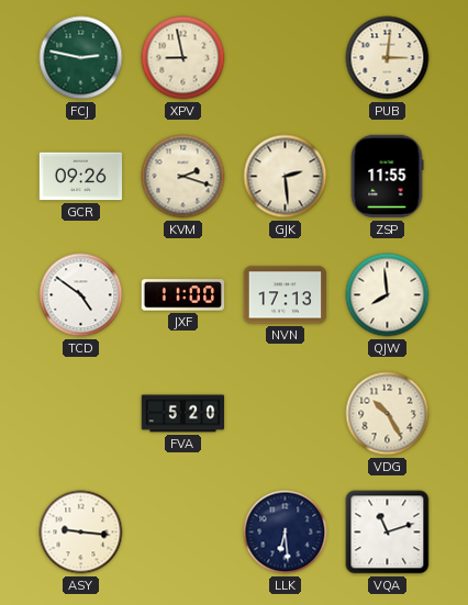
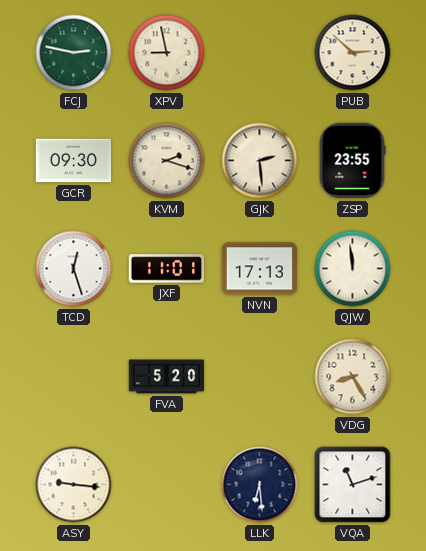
PUB: 3:01 -> 2:52
GCR: 09:26 -> 09:30
ZSP: 11:55 -> 23:55
TCD: 4:51 -> 12:27
JXF: 11:00 -> 11:01
QJW: 7:59 -> 11:59
VDG: 10:25 -> 8:25
